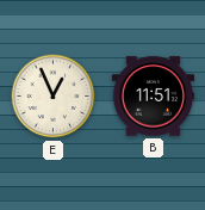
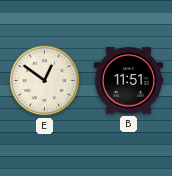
E: 12:56 -> 12:51
